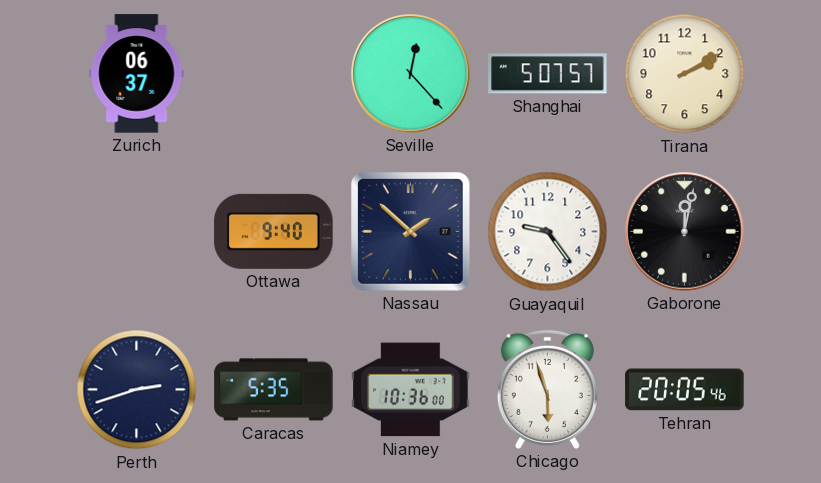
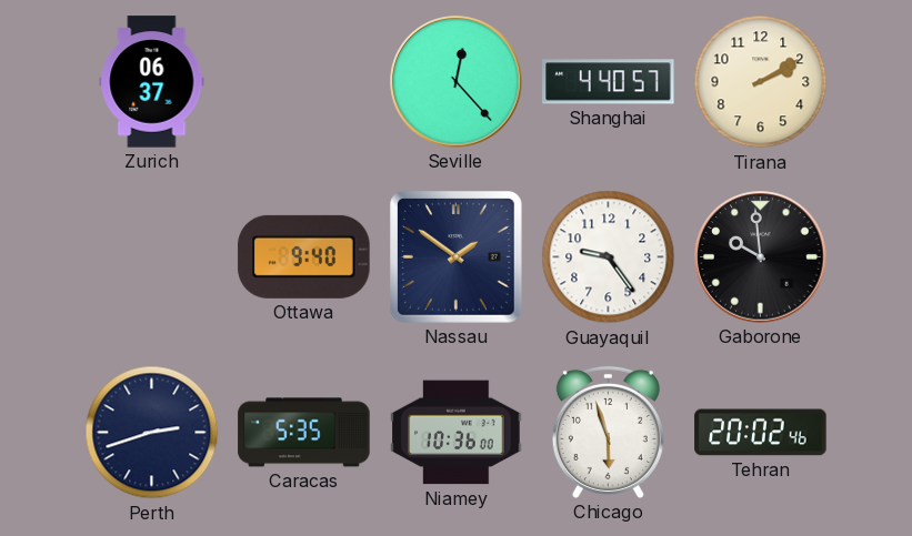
Shanghai: 5:07 -> 4:40
Nassau: 1:52 -> 1:51
Gaborone: 12:02 -> 9:59
Tehran: 20:05 -> 20:02
